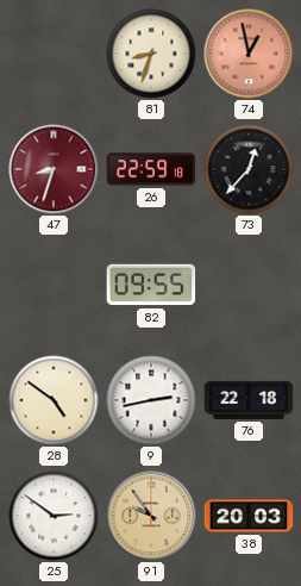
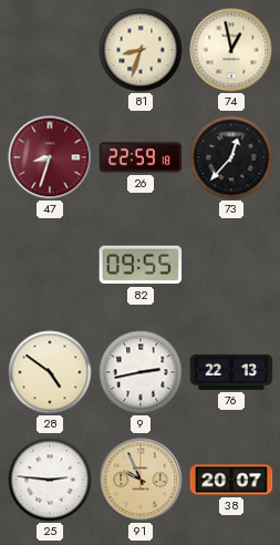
74 dial: salmon -> cream
76: 22:18 -> 22:13
25: 2:51 -> 2:46
91: 9:54 -> 9:56
38: 20:03 -> 20:07
